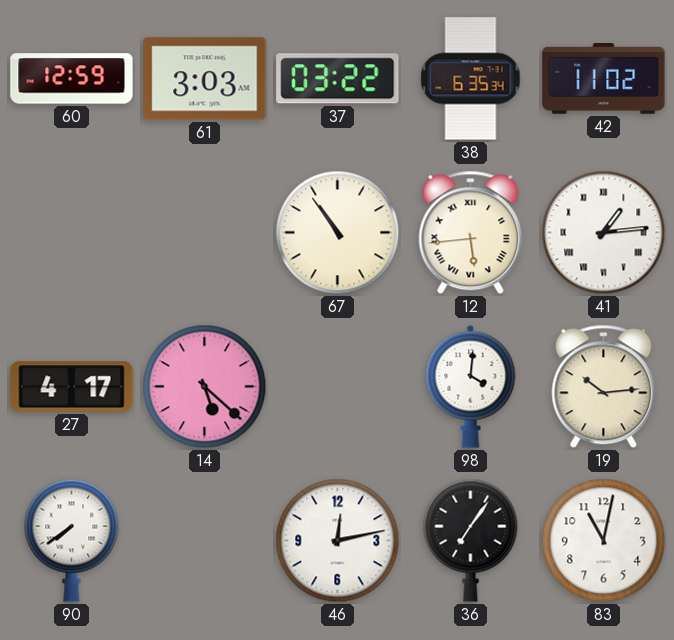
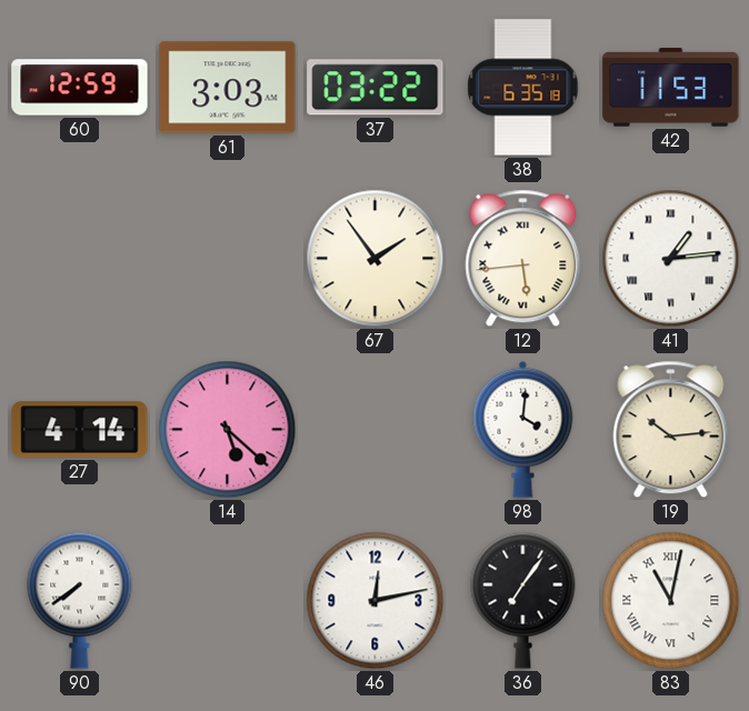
38: 6:35:34 -> 6:35:18
42: 11:02 -> 11:53
67: 10:54 -> 1:54
27: 4:17 -> 4:14
83 numerals: Arabic -> Roman
